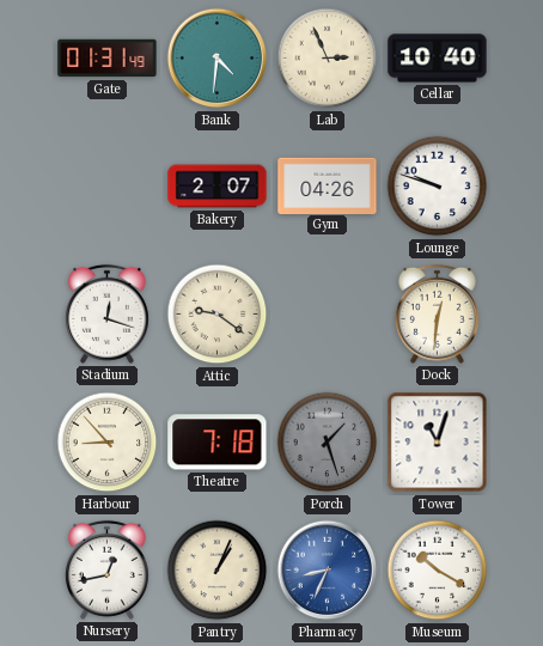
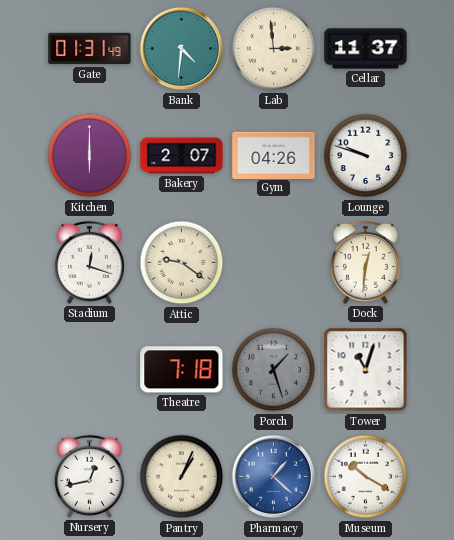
Lab: 2:56 -> 2:59
Cellar: 10:40 -> 11:37
Kitchen: none -> 6:00
Harbour: 8:53 -> none
Pharmacy: 8:34 -> 1:22
